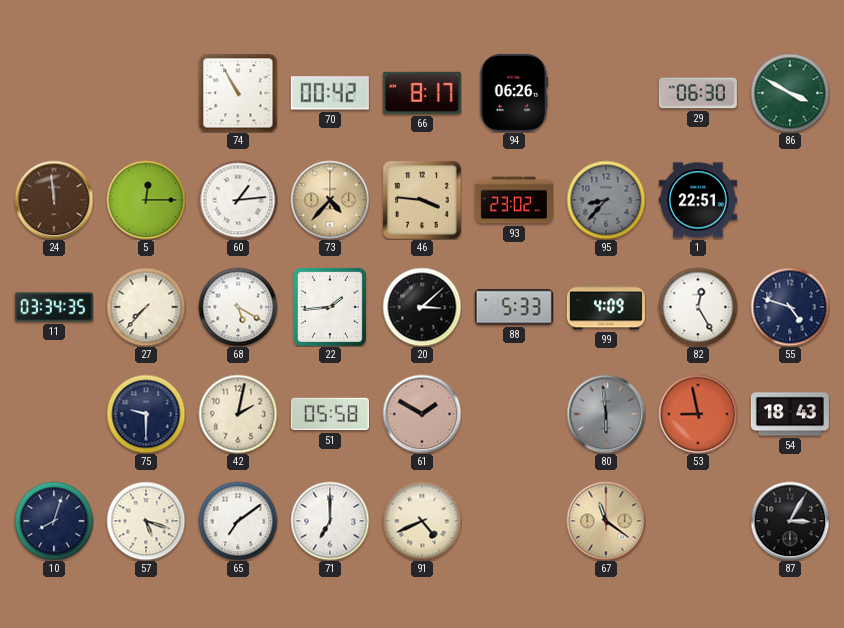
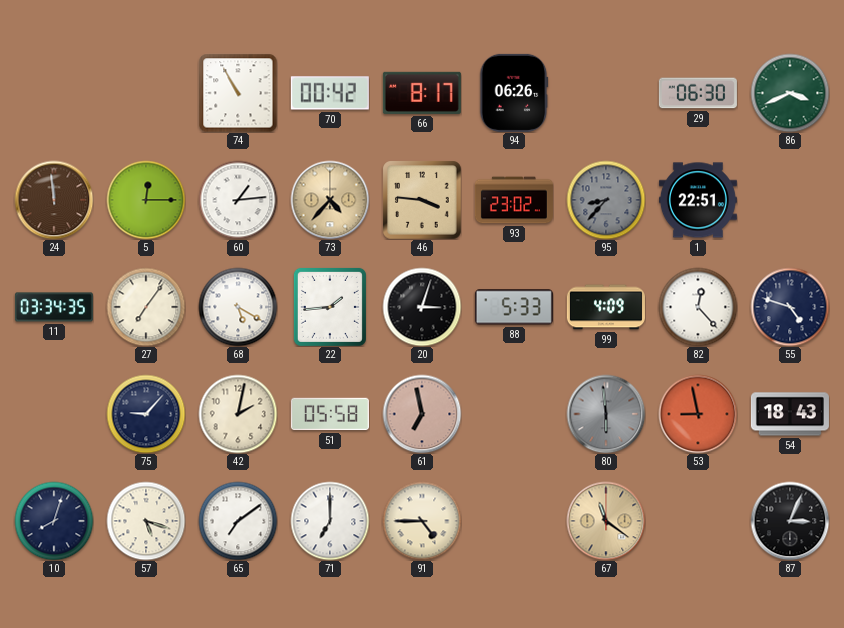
86: 3:50 -> 3:41
27: 7:37 -> 7:06
20: 3:08 -> 3:03
82: 12:25 -> 12:23
75: 9:30 -> 9:07
61: 1:50 -> 6:58
91: 4:41 -> 4:45
87: 3:05 -> 3:04
